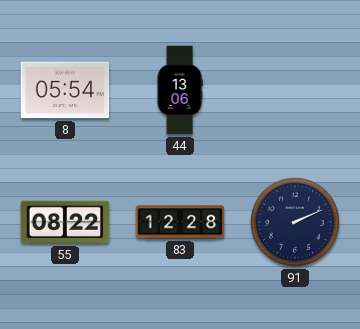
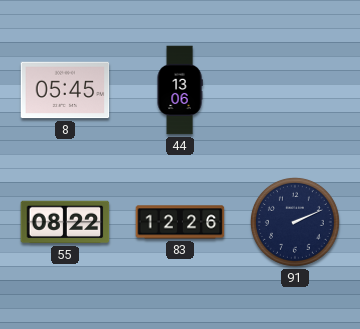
8: 05:54 -> 05:45
83: 12:28 -> 12:26
